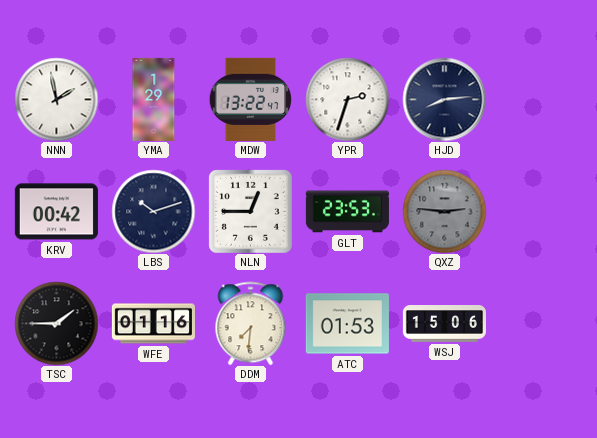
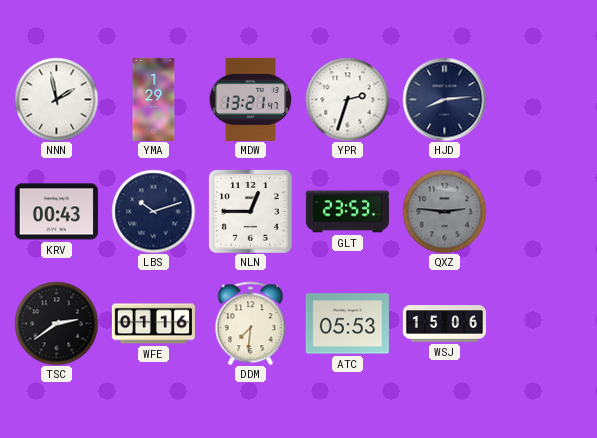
MDW: 13:22 -> 13:21
KRV: 00:42 -> 00:43
TSC: 1:45 -> 2:39
ATC: 01:53 -> 05:53
